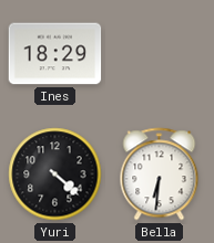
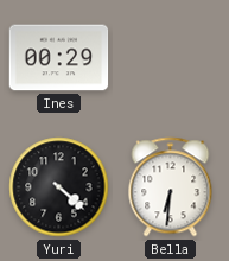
Ines: 18:29 -> 00:29
